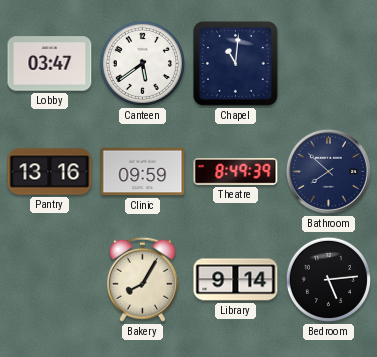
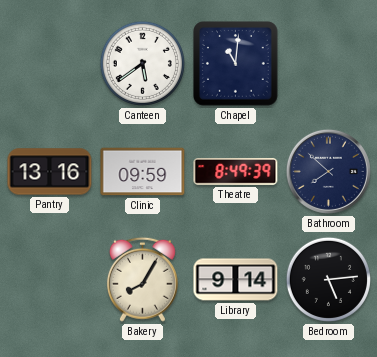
Lobby: 03:47 -> none
